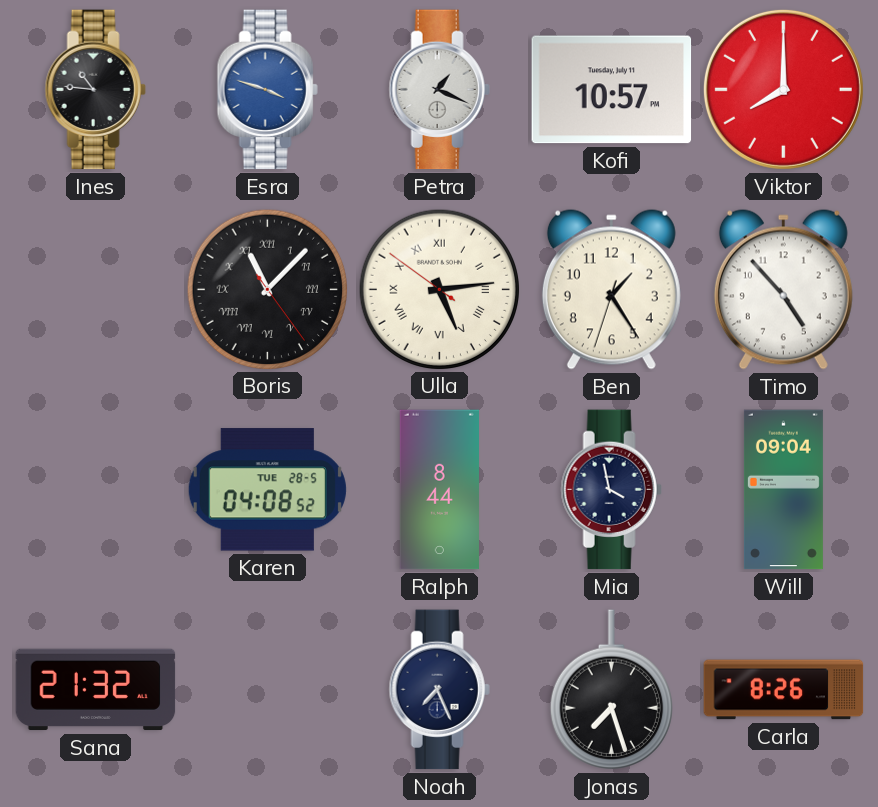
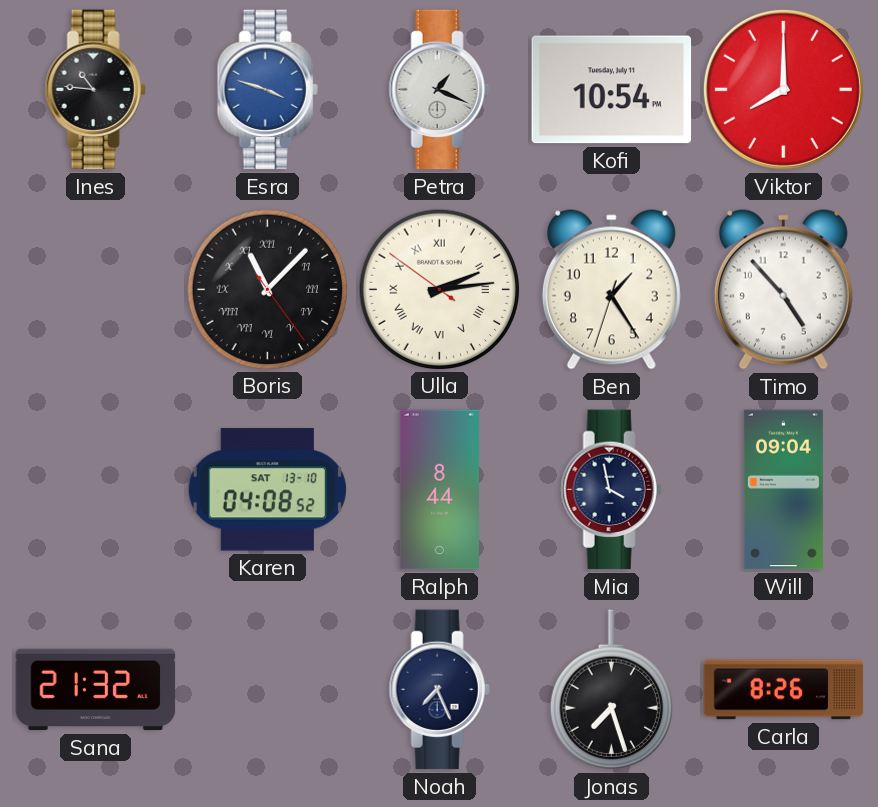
Kofi: 10:57 -> 10:54
Ulla: 5:13 -> 2:13
Karen date: TUE 28-5 -> SAT 13-10
